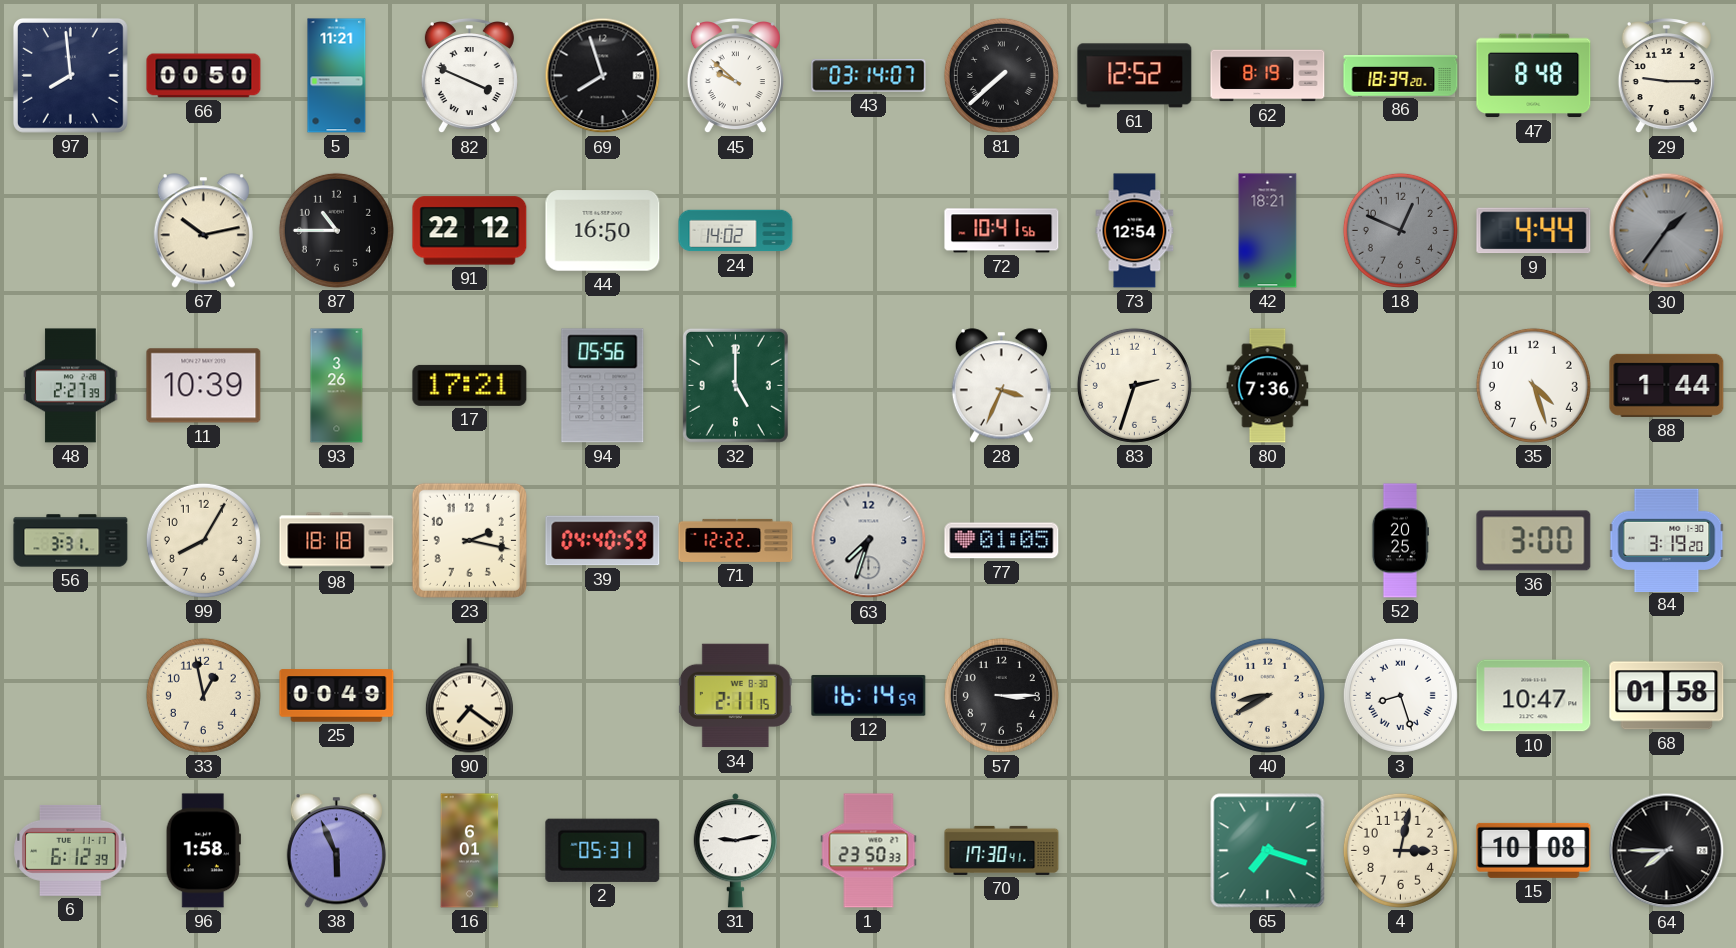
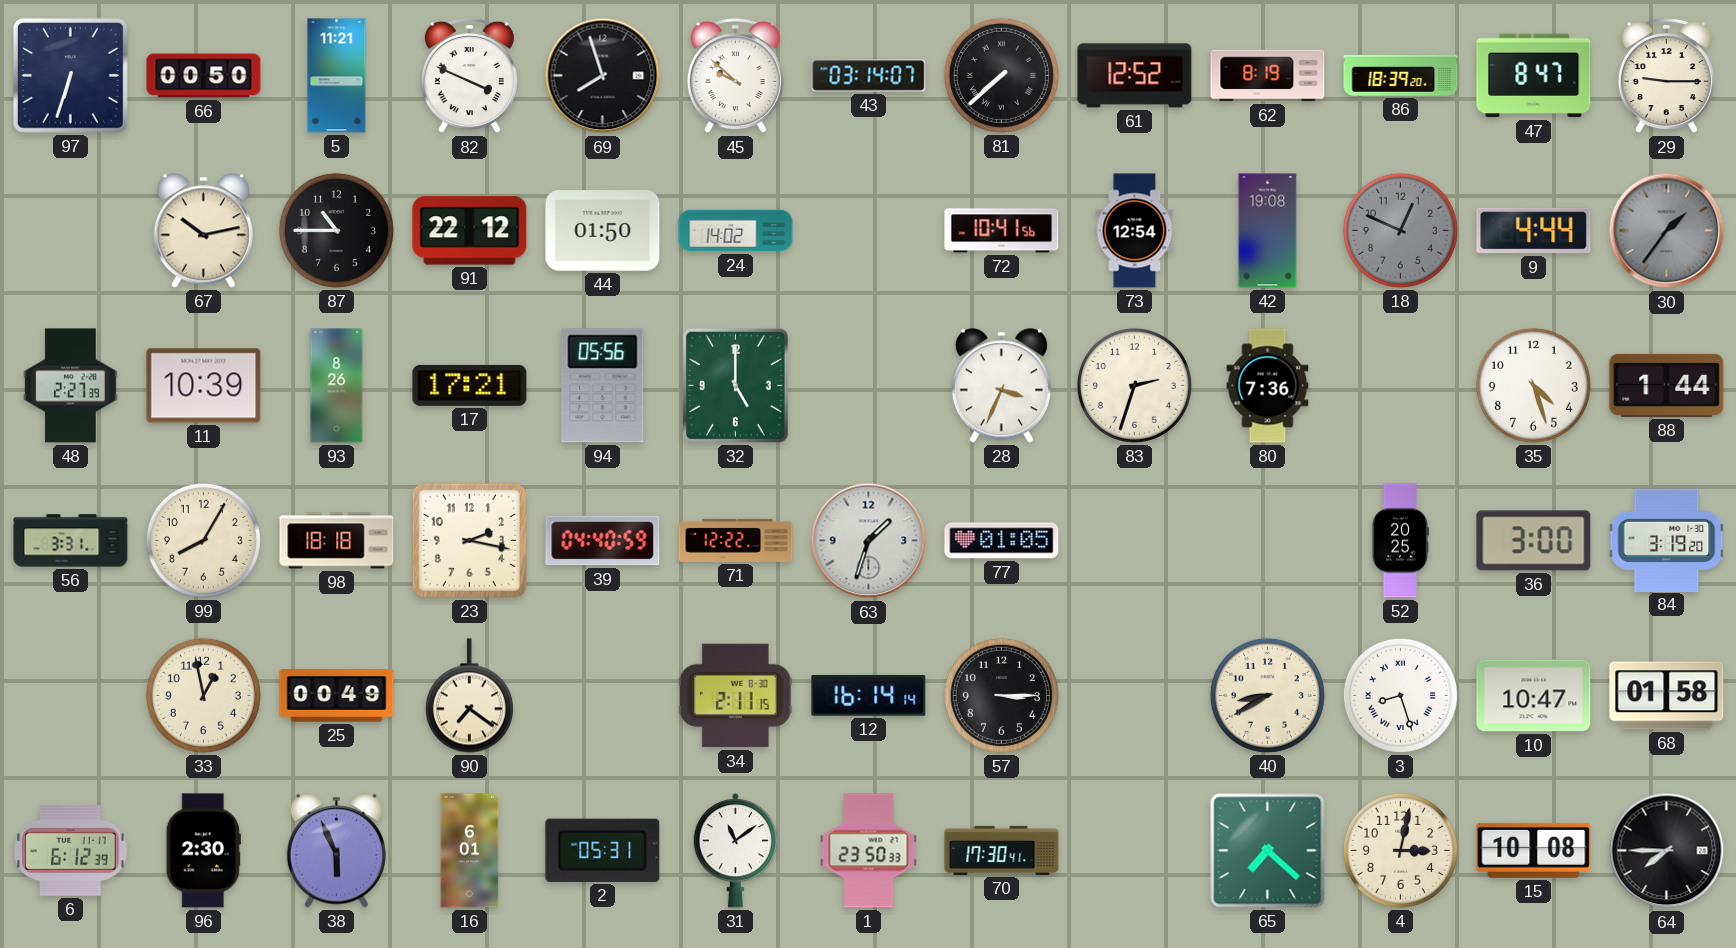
97: 7:59 -> 6:33
47: 8:48 -> 8:47
44: 16:50 -> 01:50
42: 18:21 -> 19:08
93: 3:26 -> 8:26
63: 7:33 -> 1:33
12: 16:14:59 -> 16:14:14
96: 1:58 -> 2:30
31: 9:13 -> 11:09
65: 7:18 -> 7:22
